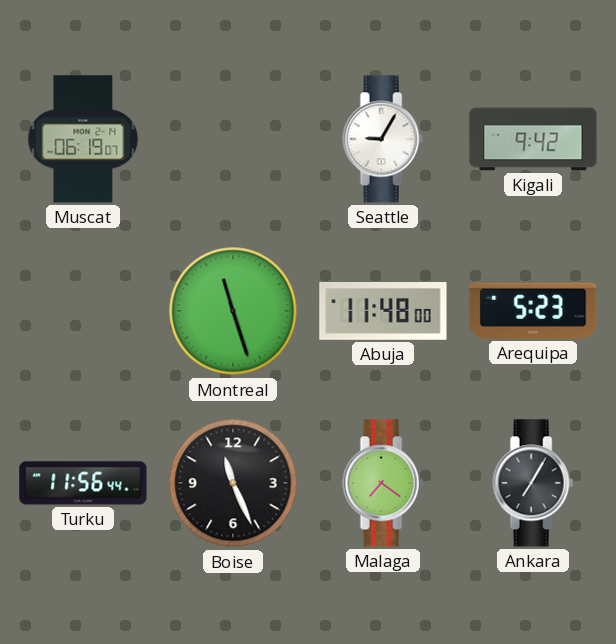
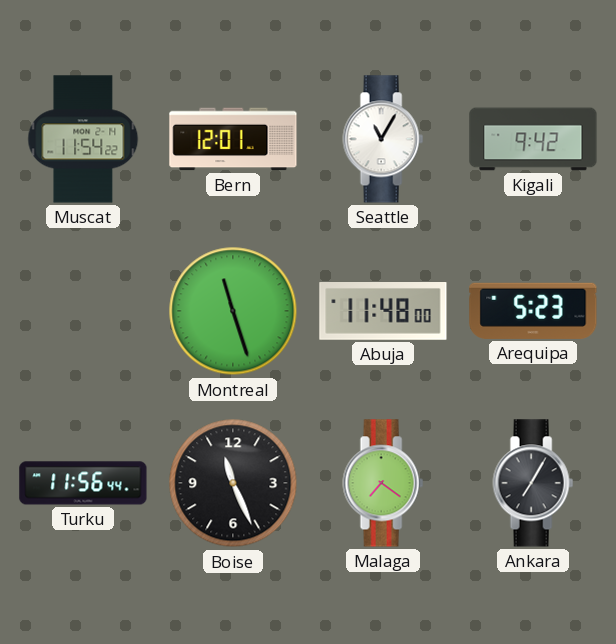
Muscat: 06:19 -> 11:54
Bern: none -> 12:01
Seattle: 9:05 -> 11:05
